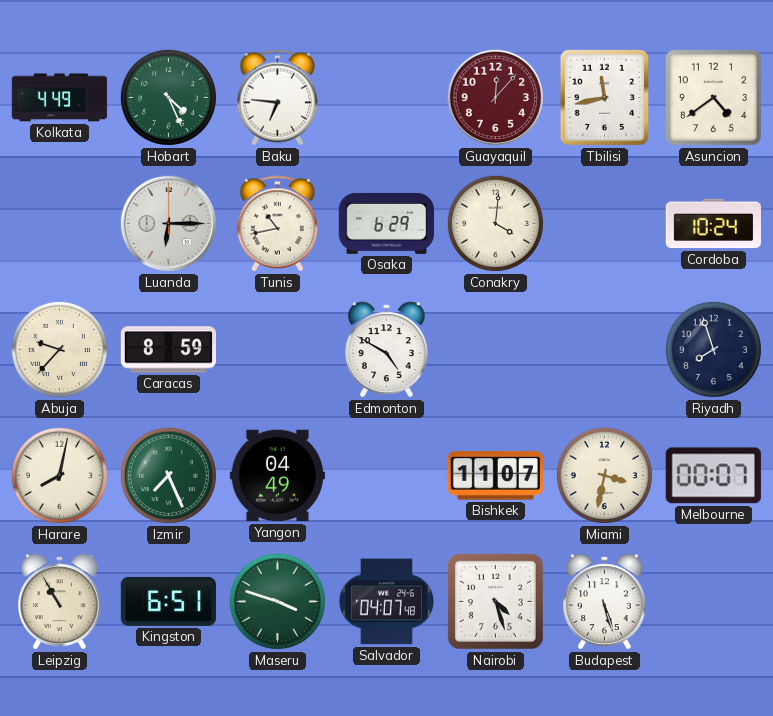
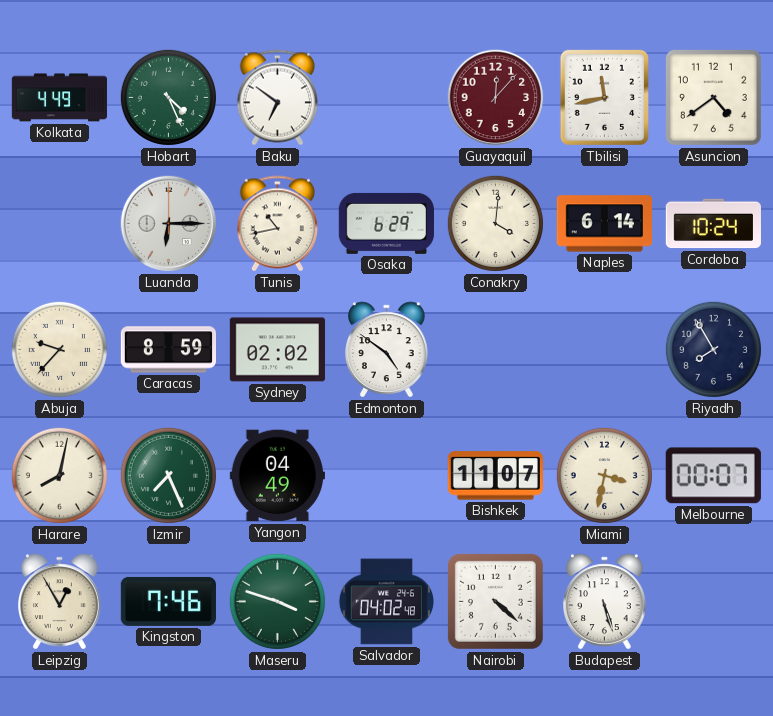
Baku: 6:46 -> 6:51
Naples: none -> 6:14
Sydney: none -> 02:02
Edmonton: 4:50 -> 4:51
Riyadh: 7:57 -> 7:55
Leipzig: 10:55 -> 12:55
Kingston: 6:51 -> 7:46
Salvador: 04:07 -> 04:02
Nairobi: 4:27 -> 4:22
